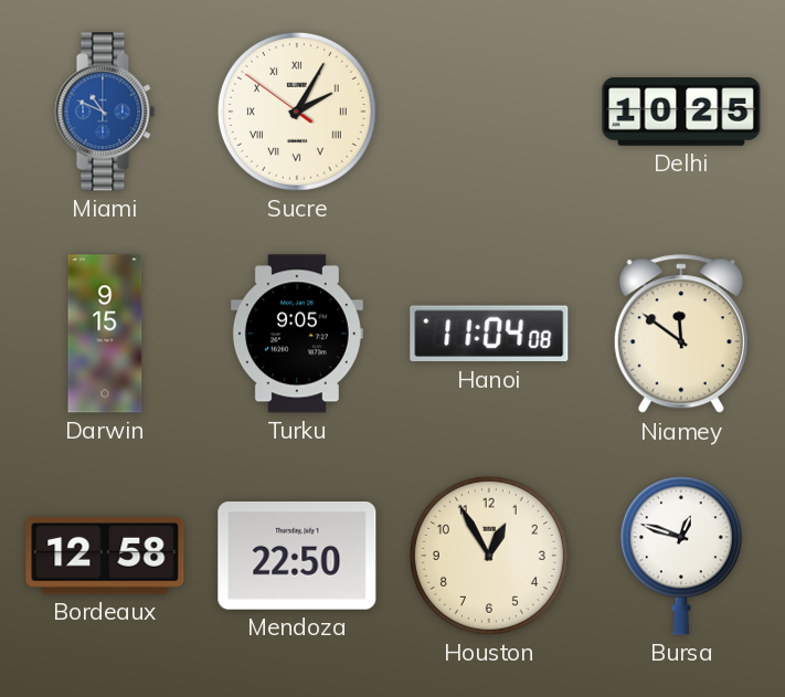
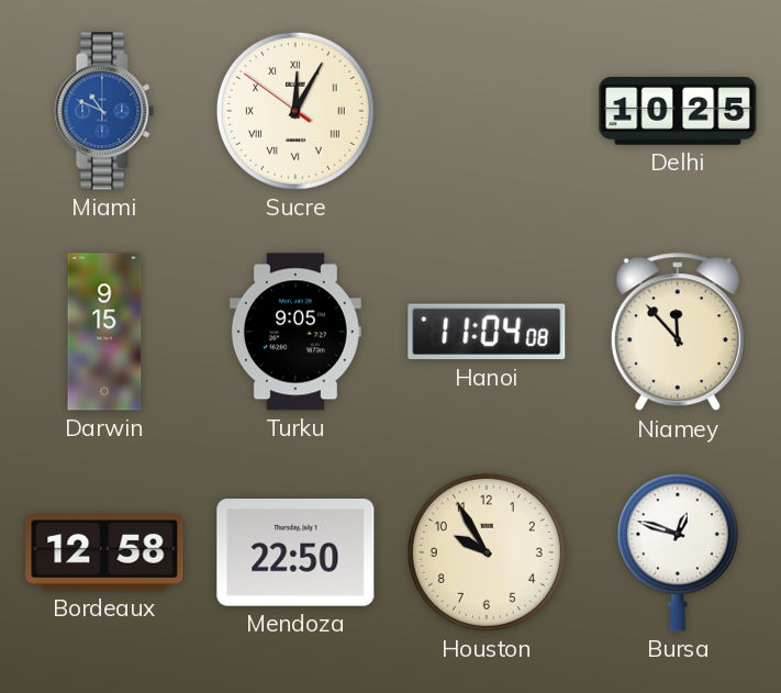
Sucre: 2:04 -> 12:04
Niamey: 11:51 -> 11:53
Houston: 12:55 -> 9:55
